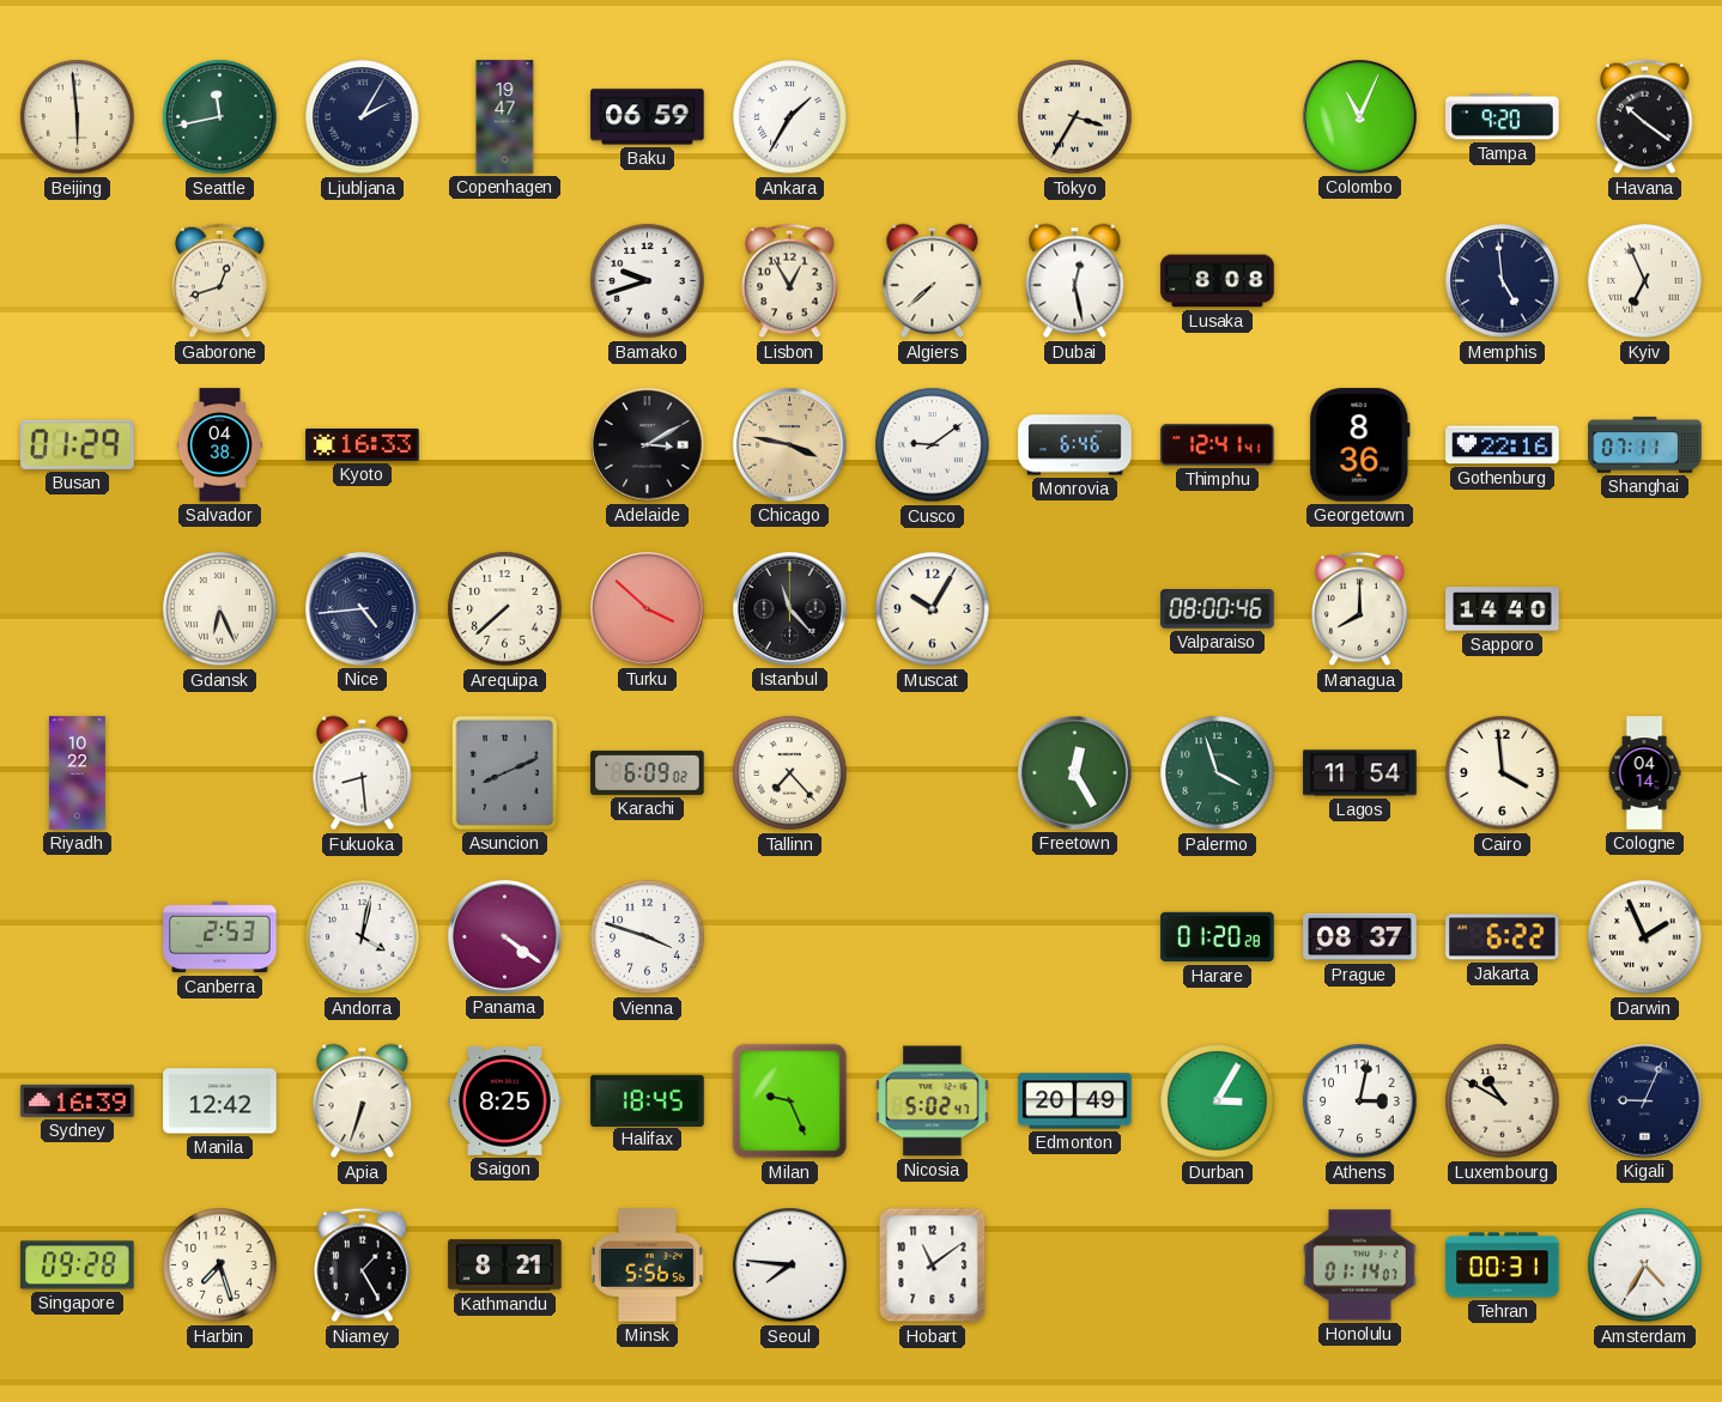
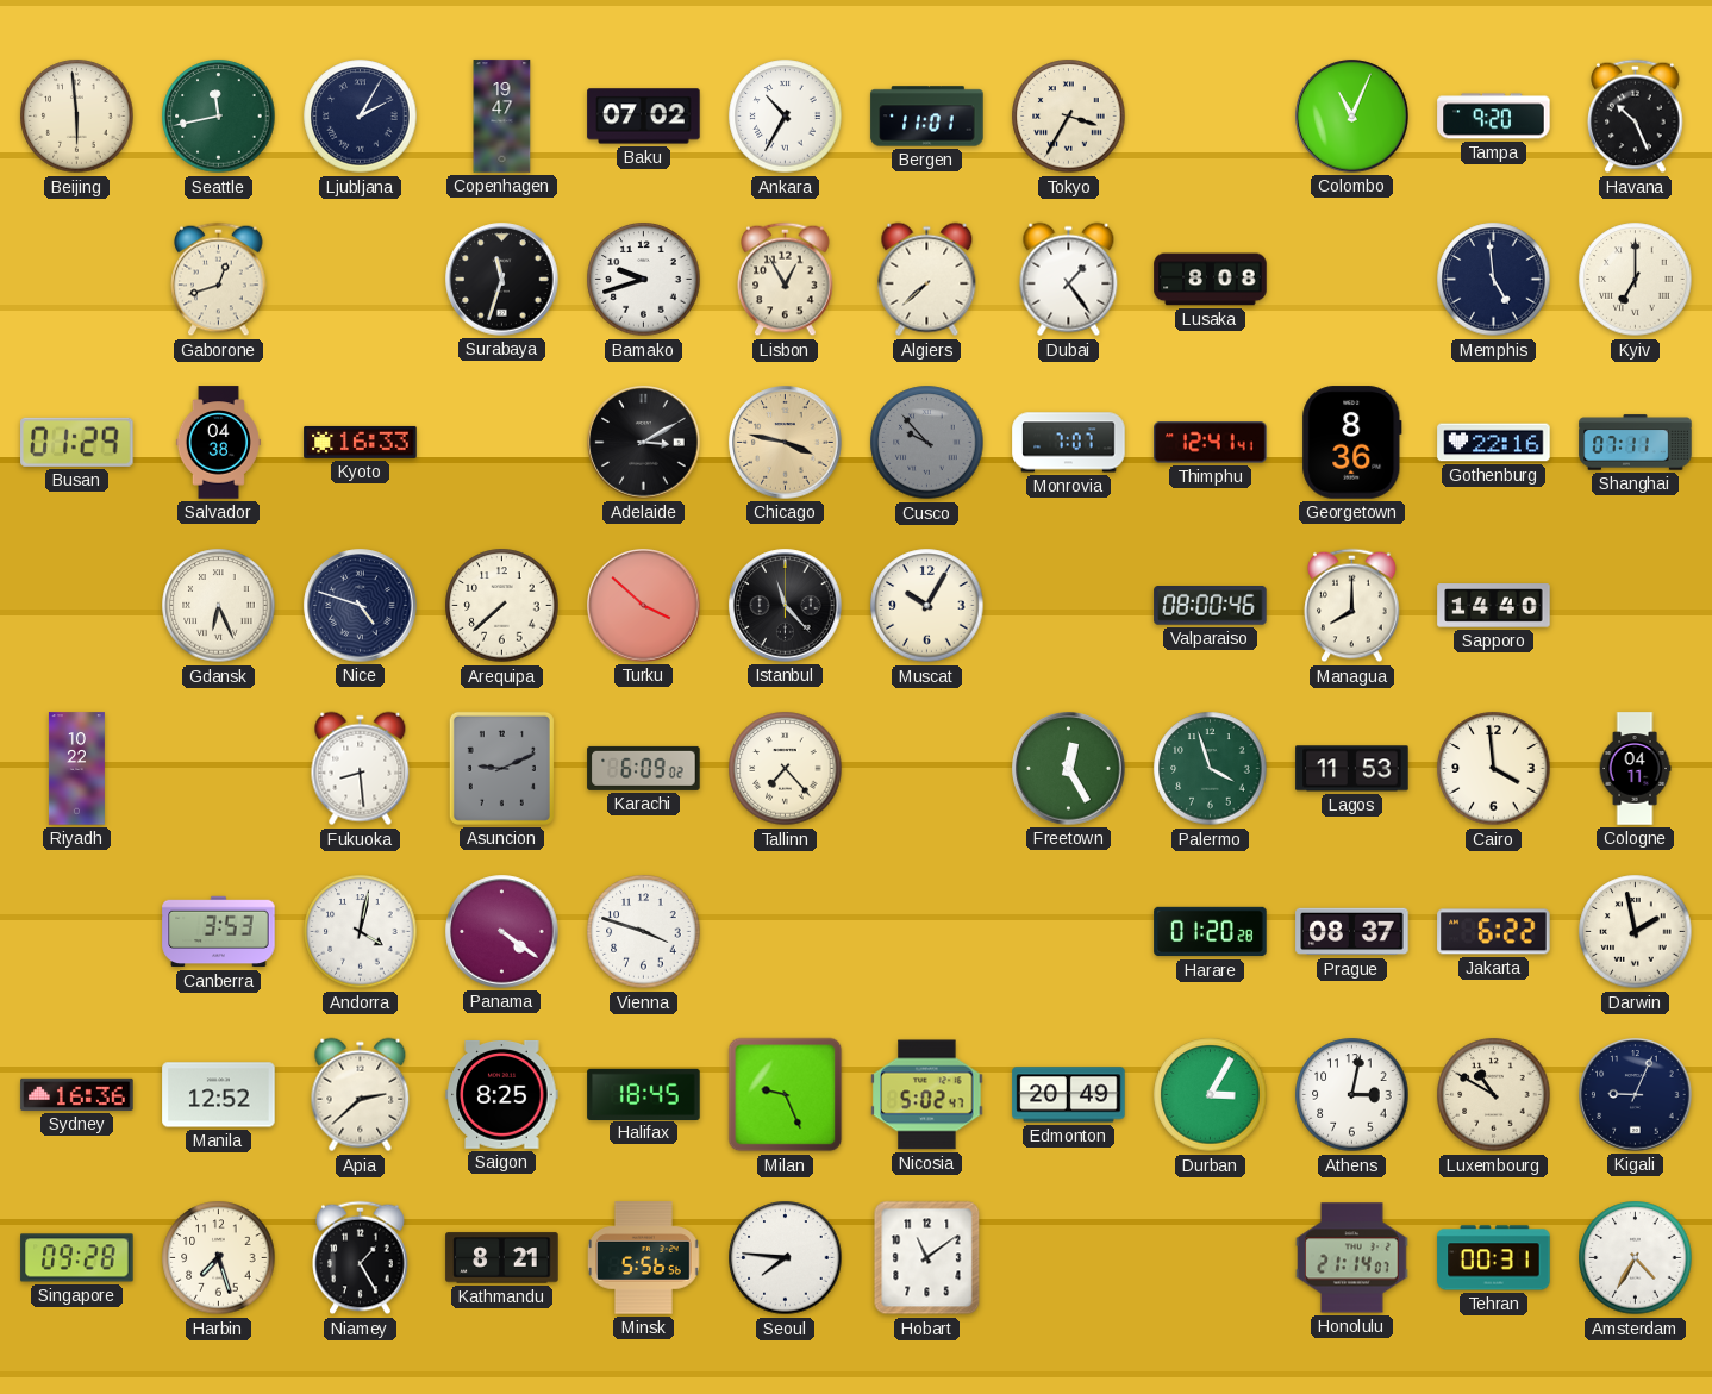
Baku: 06:59 -> 07:02
Ankara: 1:35 -> 10:35
Bergen: none -> 11:01
Havana: 10:21 -> 10:26
Surabaya: none -> 11:33
Dubai: 12:28 -> 1:24
Kyiv: 6:56 -> 7:00
Cusco: 9:09 -> 9:53
Cusco dial: white -> grey
Monrovia: 6:46 -> 7:07
Nice: 4:44 -> 4:48
Asuncion: 8:11 -> 9:11
Lagos: 11:54 -> 11:53
Cologne: 04:14 -> 04:11
Canberra: 2:53 -> 3:53
Darwin: 1:56 -> 1:58
Sydney: 16:39 -> 16:36
Manila: 12:42 -> 12:52
Apia: 6:33 -> 2:38
Honolulu: 01:14 -> 21:14
